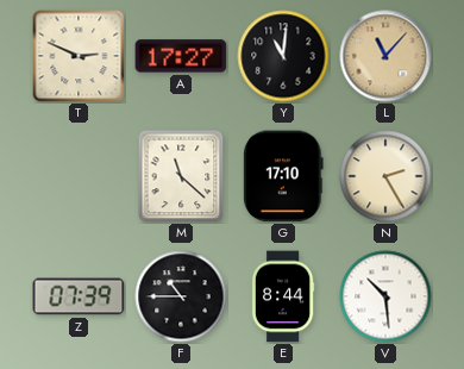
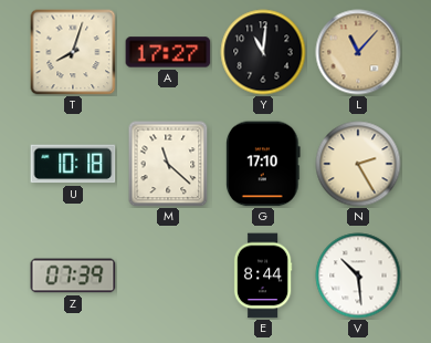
T: 2:49 -> 8:03
U: none -> 10:18
F: 10:45 -> none
